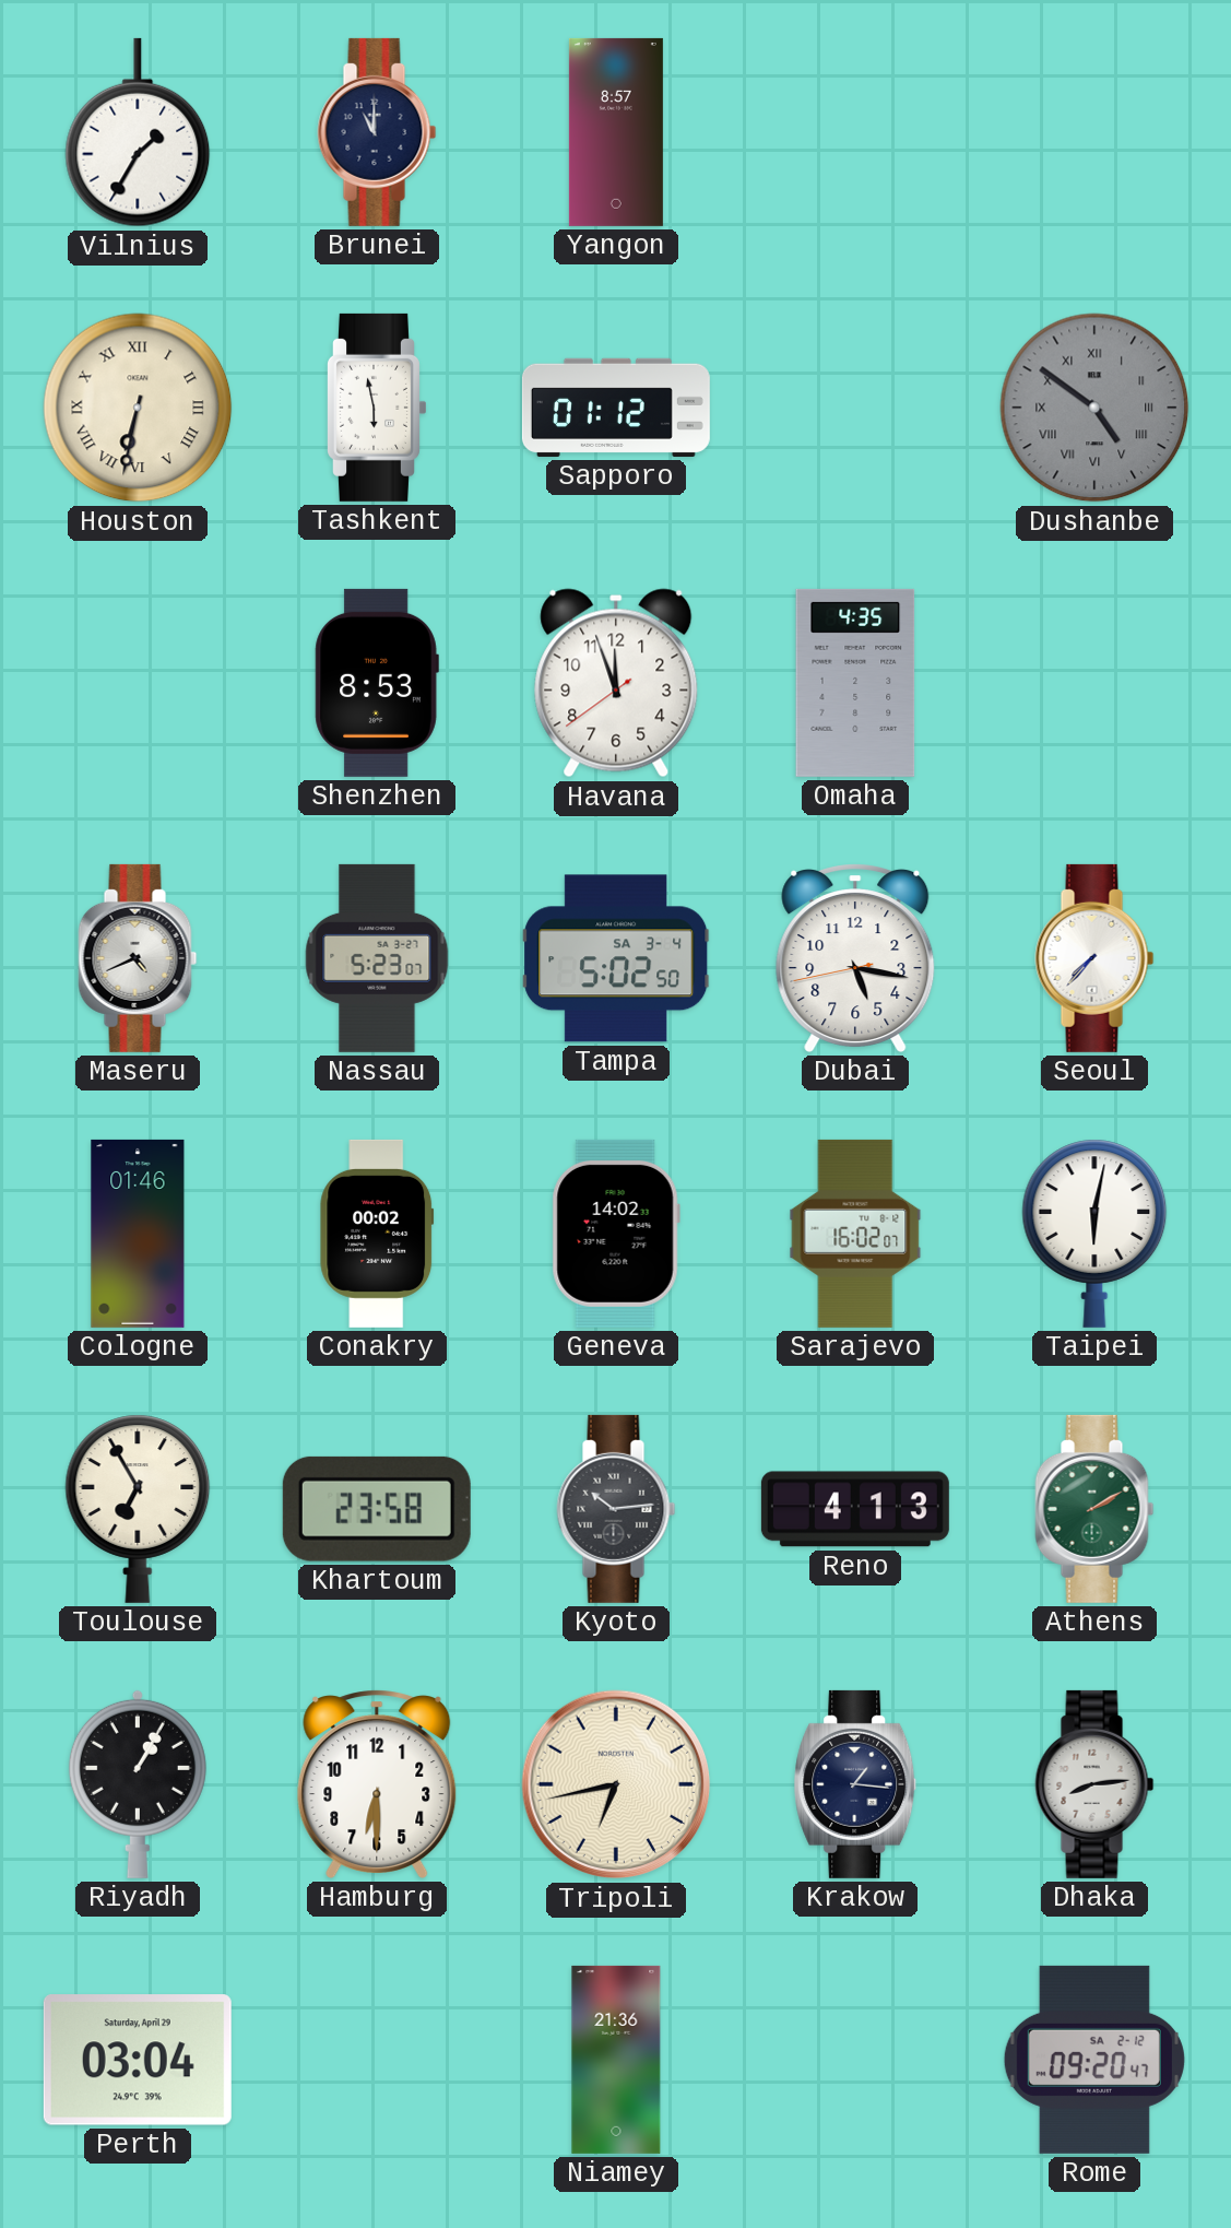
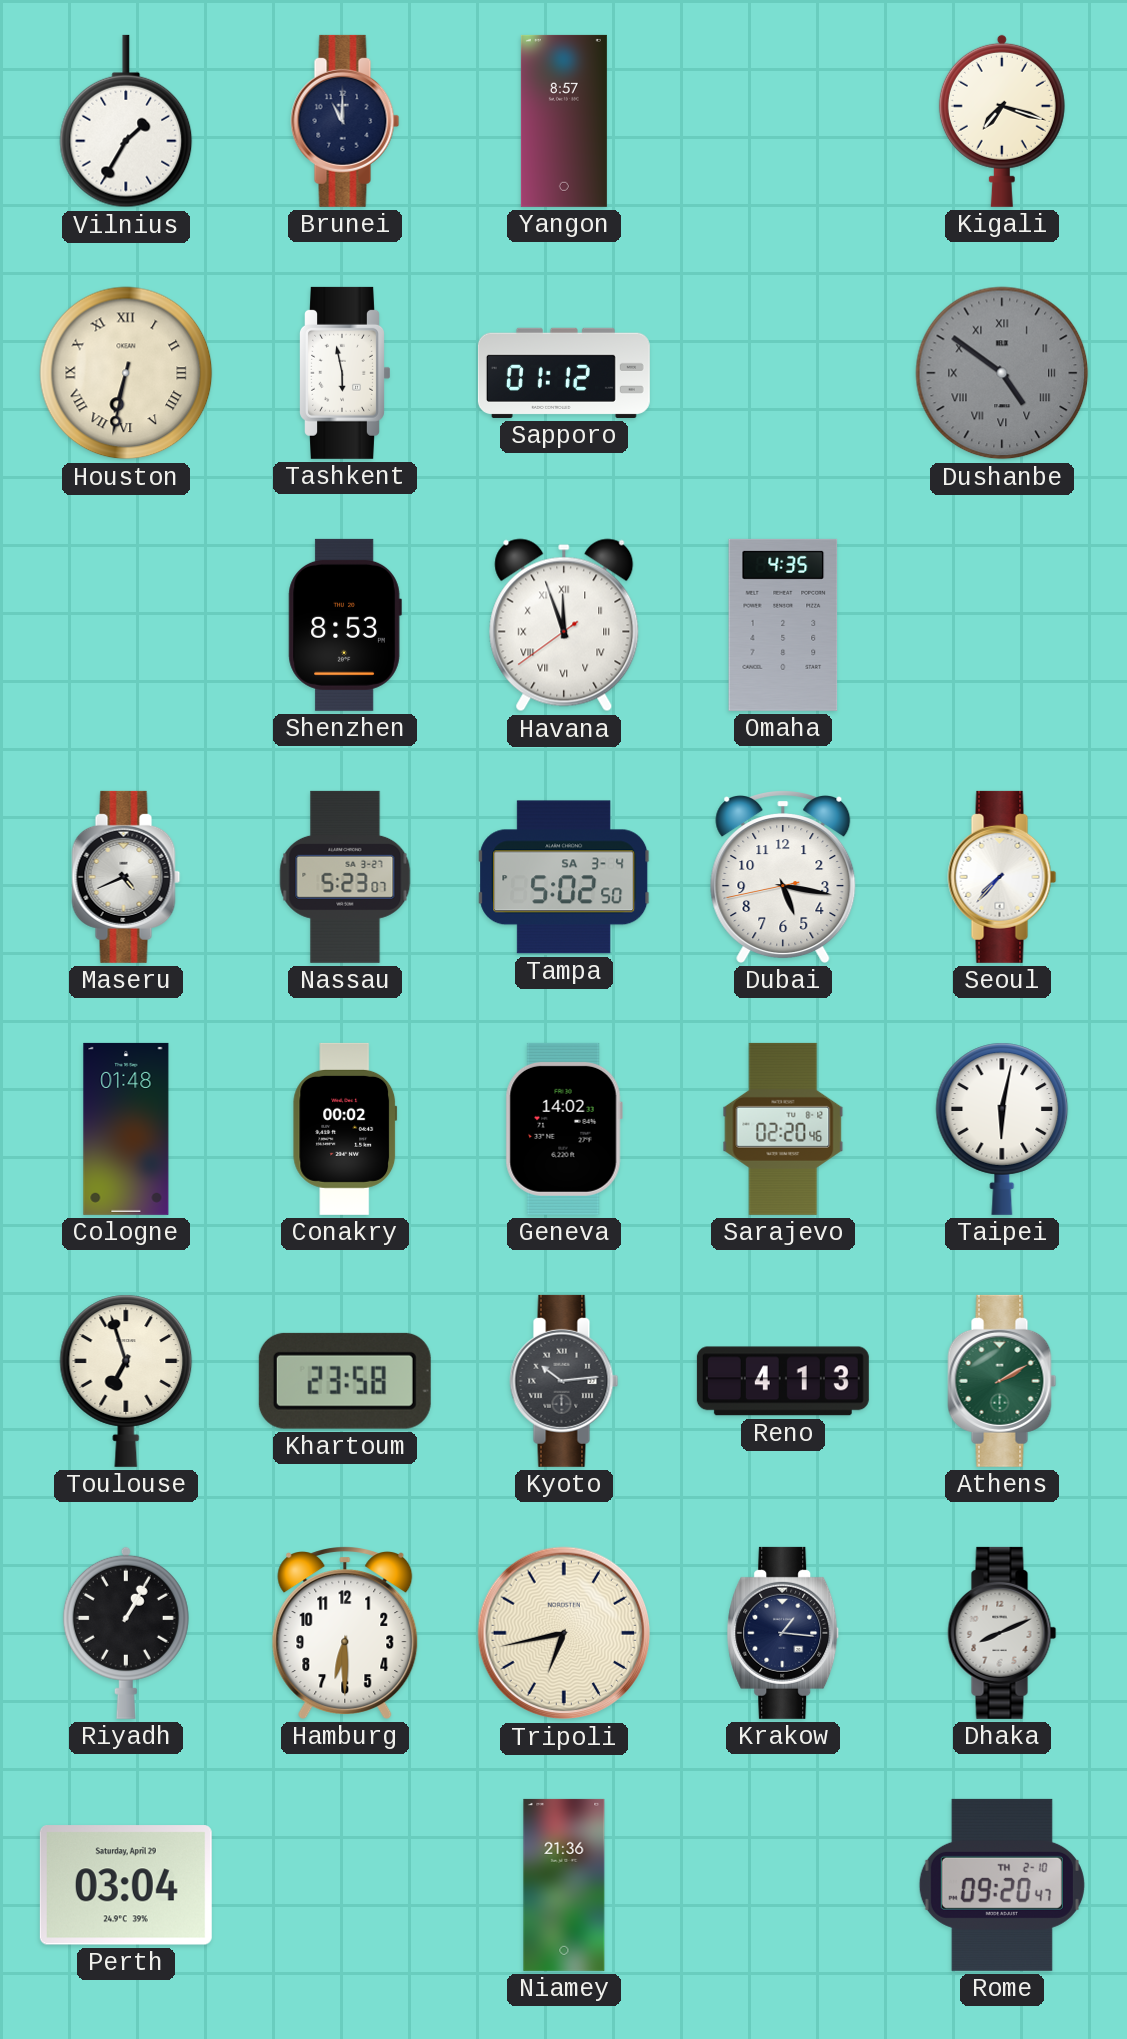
Kigali: none -> 7:18
Havana numerals: Arabic -> Roman
Cologne: 01:46 -> 01:48
Sarajevo: 16:02 -> 02:20
Toulouse: 6:55 -> 6:57
Dhaka: 8:14 -> 8:11
Rome date: SA 2-12 -> TH 2-10
